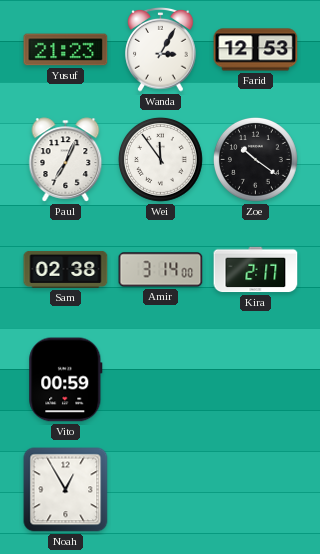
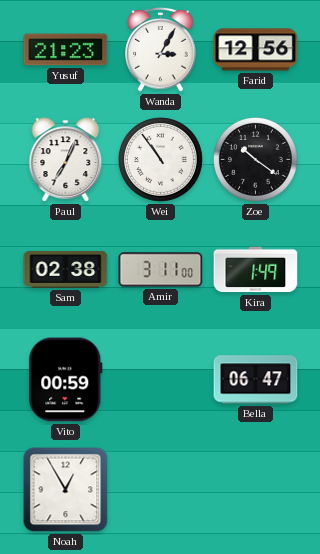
Farid: 12:53 -> 12:56
Wei: 11:54 -> 10:54
Amir: 3:14 -> 3:11
Kira: 2:17 -> 1:49
Bella: none -> 06:47
